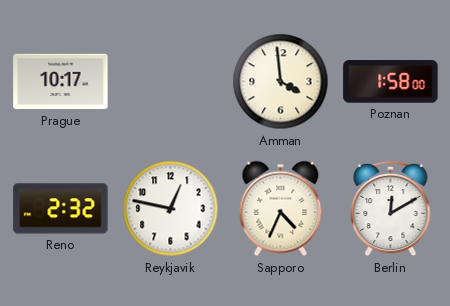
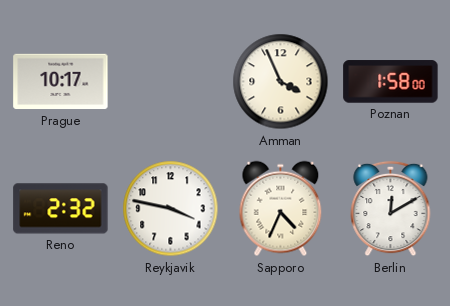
Amman: 3:59 -> 3:56
Reykjavik: 12:47 -> 3:47
